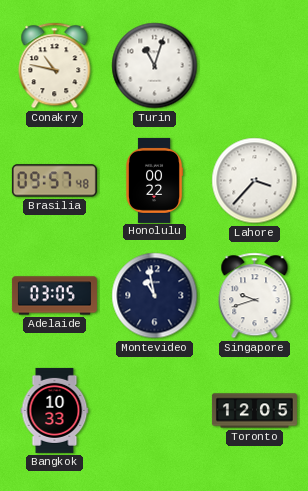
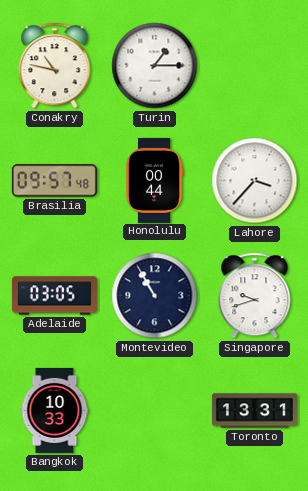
Turin: 11:03 -> 1:15
Honolulu: 00:22 -> 00:44
Montevideo: 10:58 -> 10:55
Toronto: 12:05 -> 13:31
